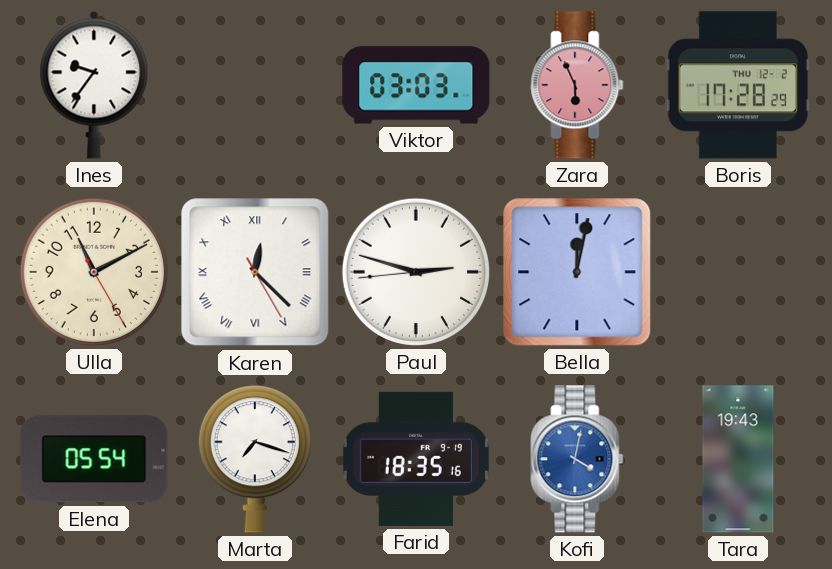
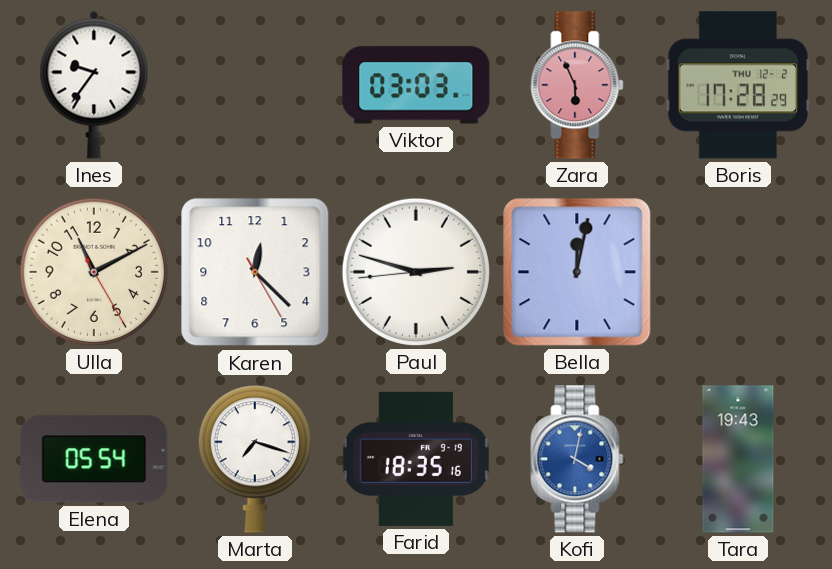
Karen numerals: Roman -> Arabic
